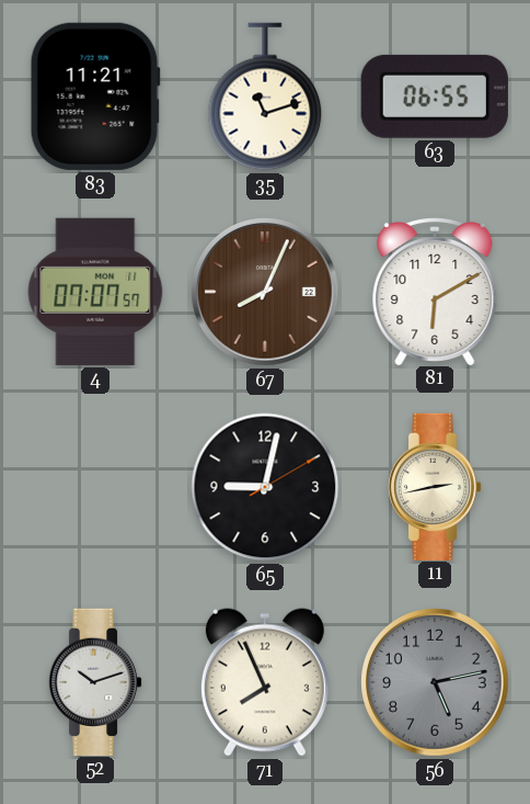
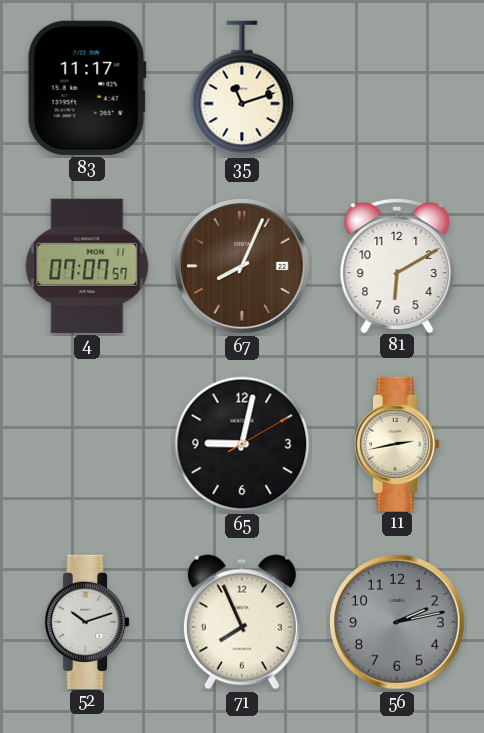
83: 11:21 -> 11:17
63: 06:55 -> none
56: 5:13 -> 2:13
